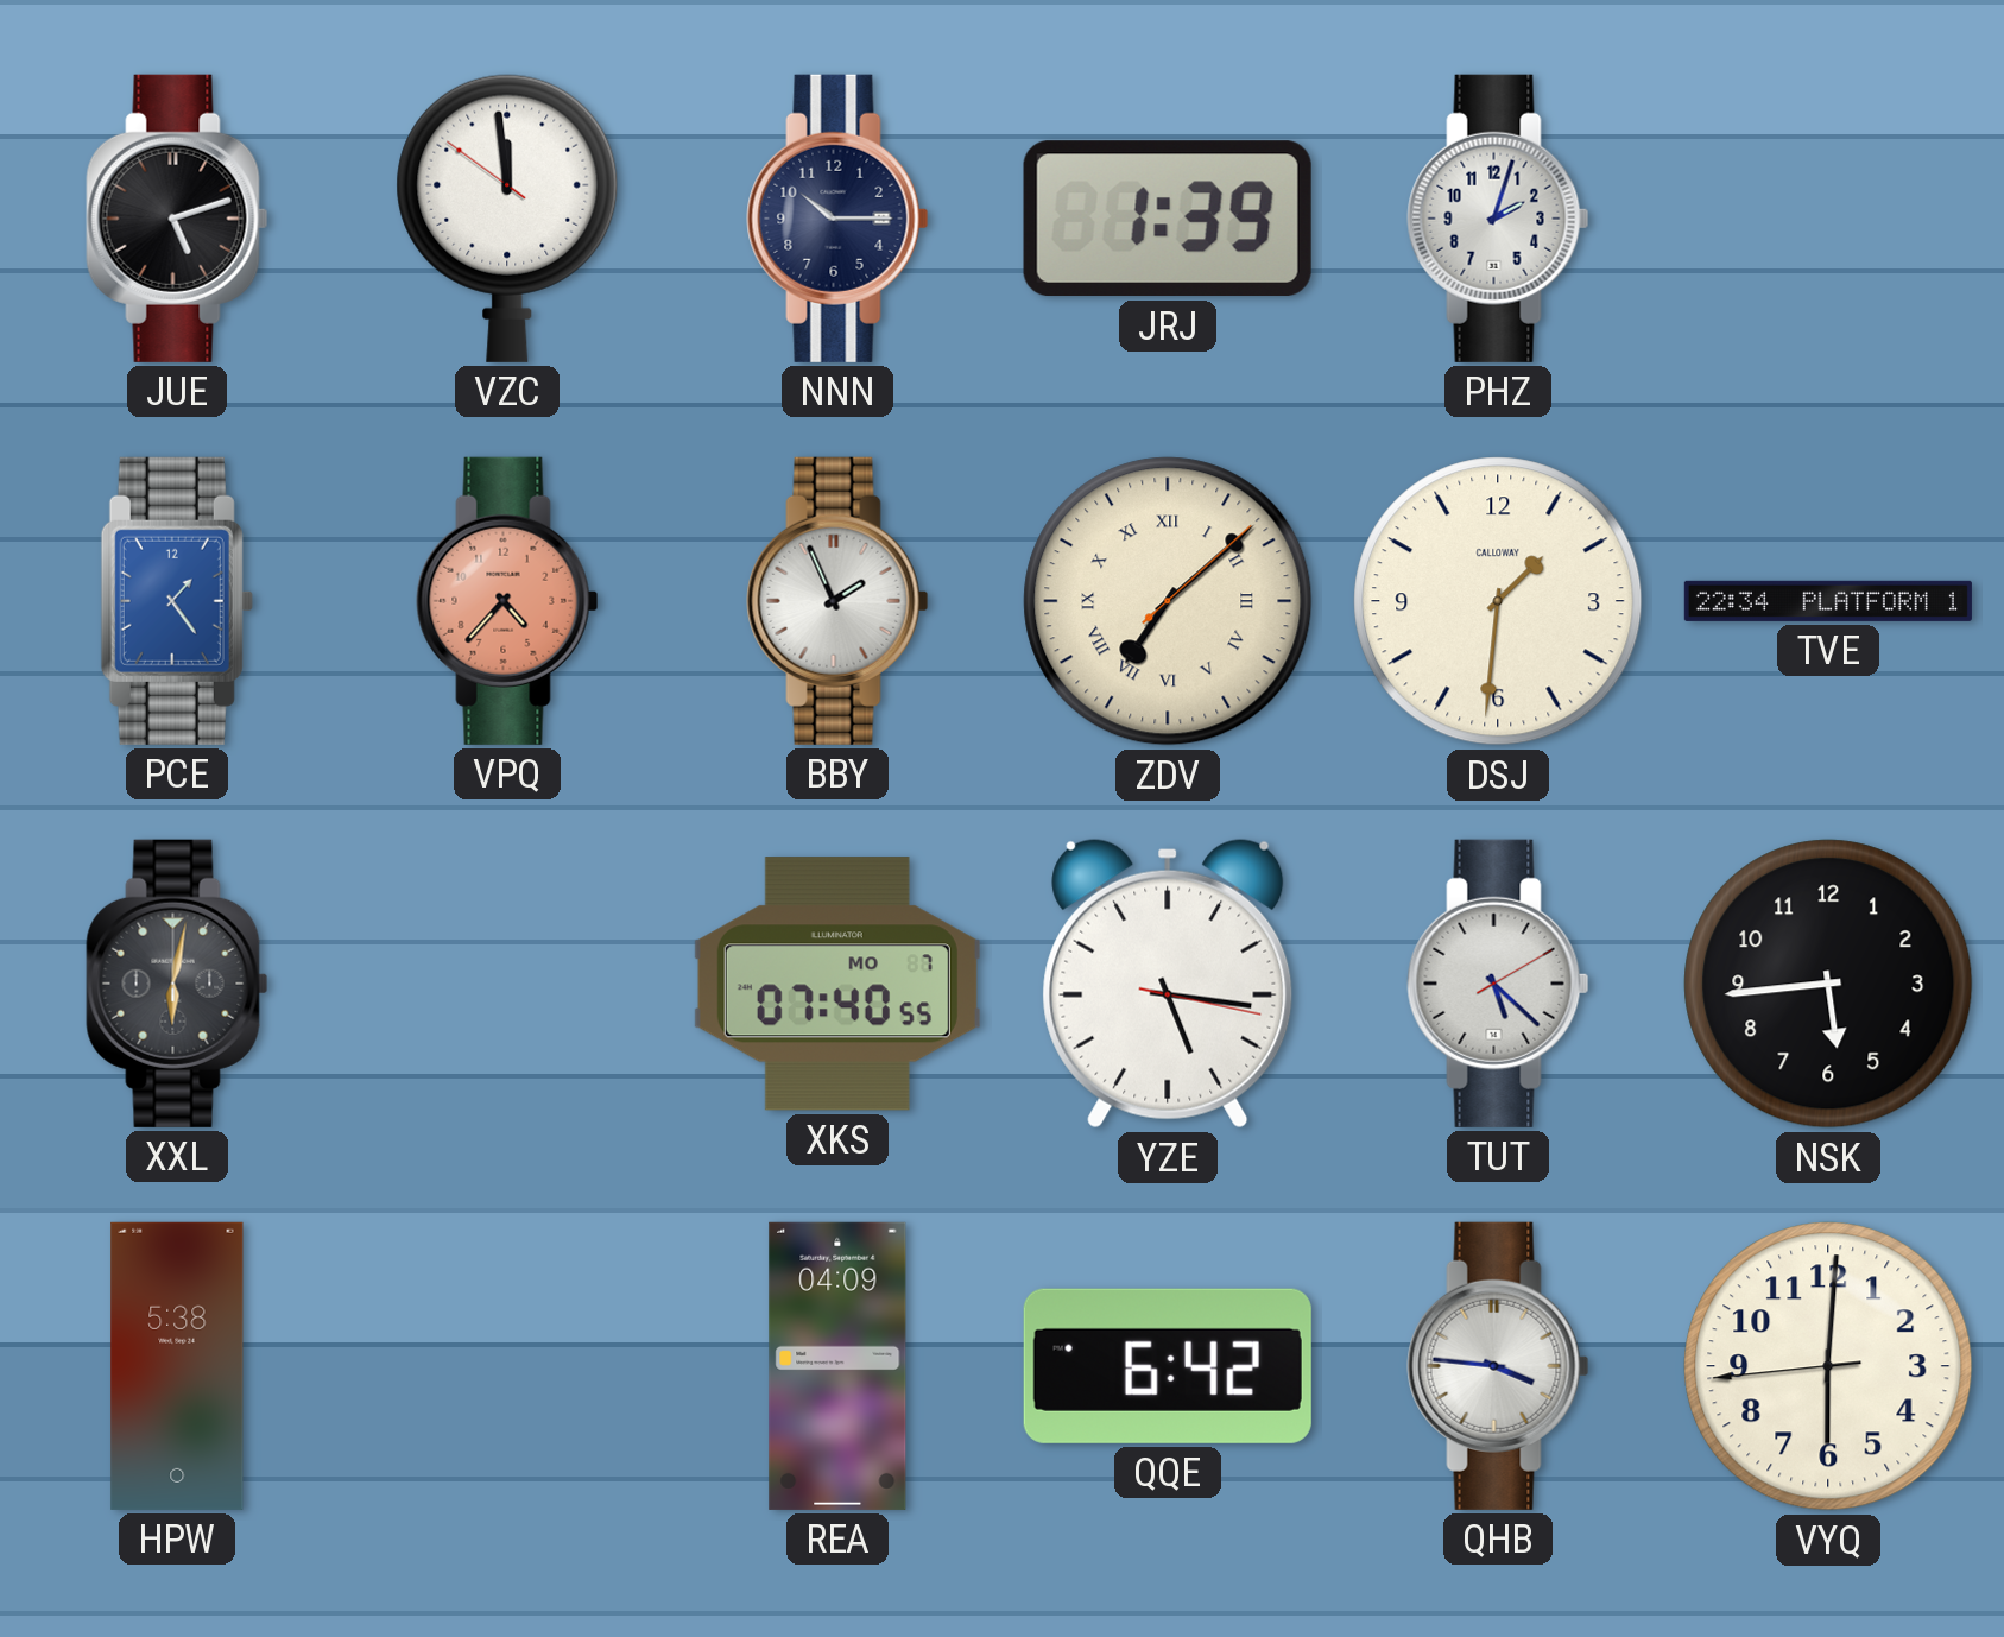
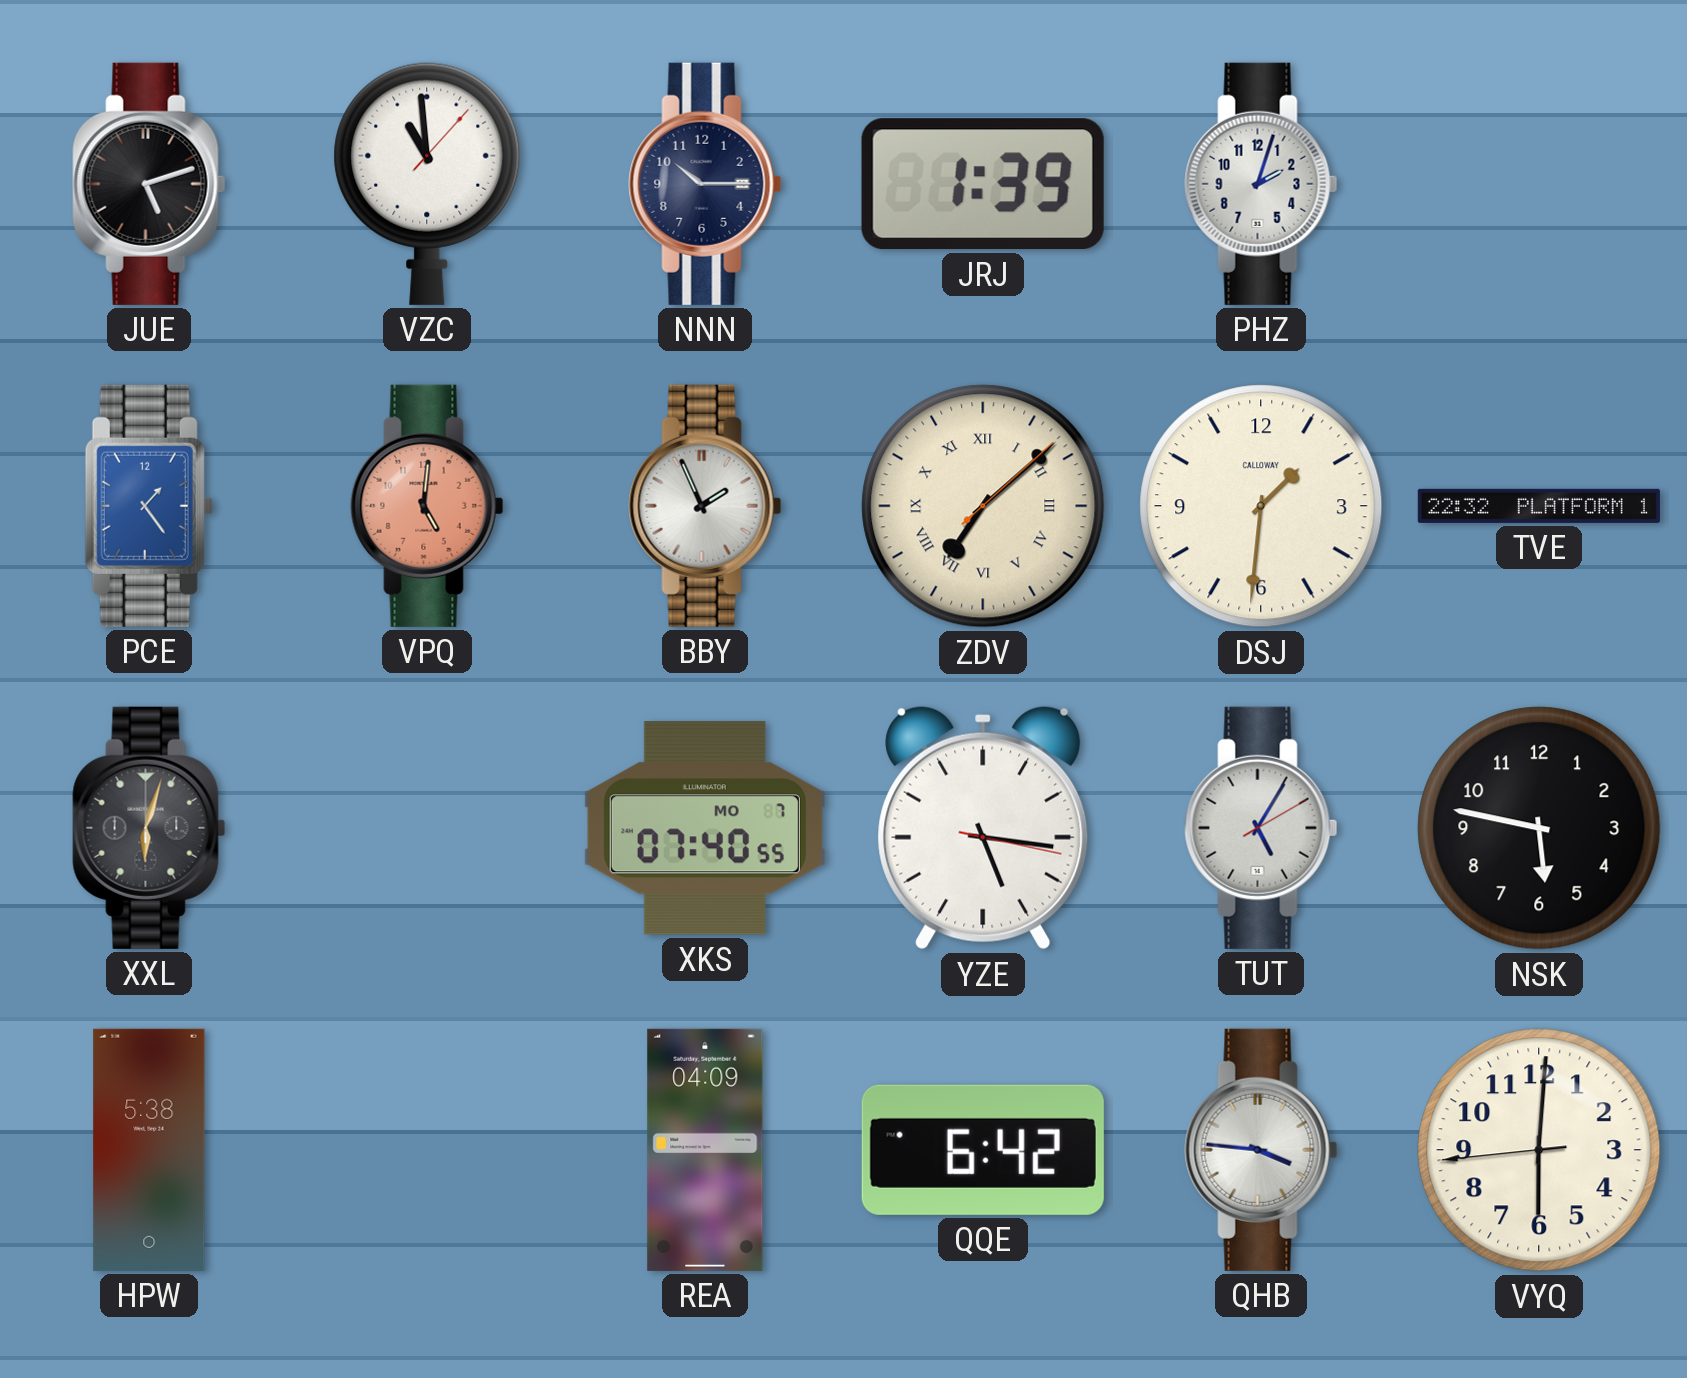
VZC: 11:58 -> 10:59
VPQ: 4:37 -> 5:01
TVE: 22:34 -> 22:32
XXL: 6:02 -> 6:03
TUT: 5:22 -> 5:05
NSK: 5:44 -> 5:47
